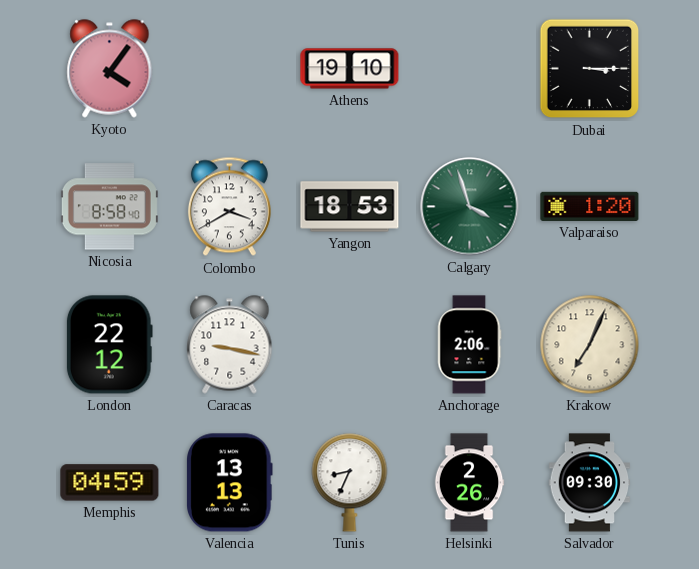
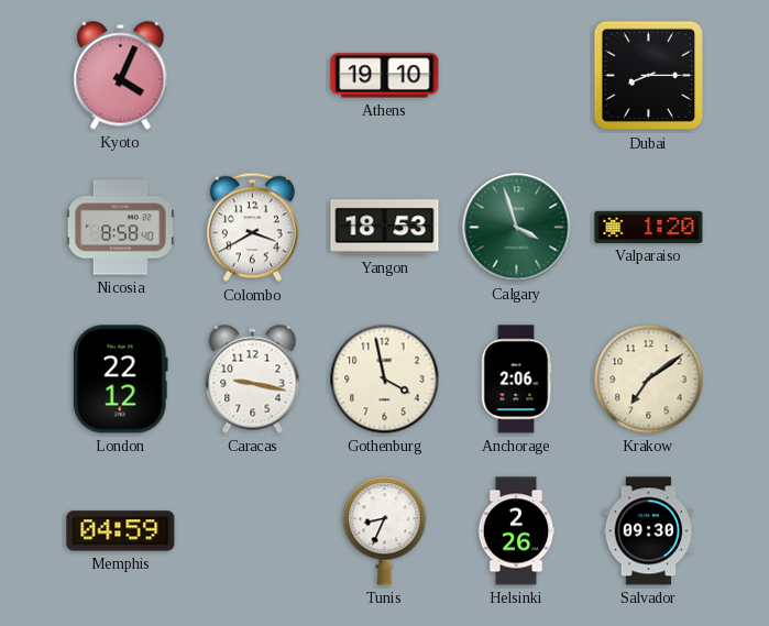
Kyoto: 4:06 -> 4:04
Dubai: 3:15 -> 8:15
Gothenburg: none -> 3:58
Krakow: 7:04 -> 7:09
Valencia: 13:13 -> none
